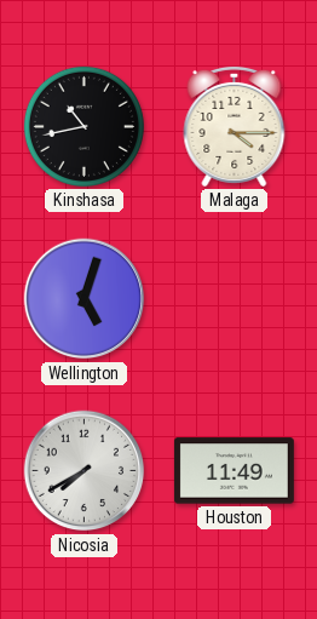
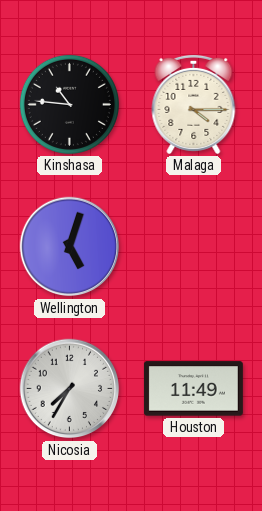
Kinshasa: 10:43 -> 10:46
Nicosia: 7:40 -> 7:35
